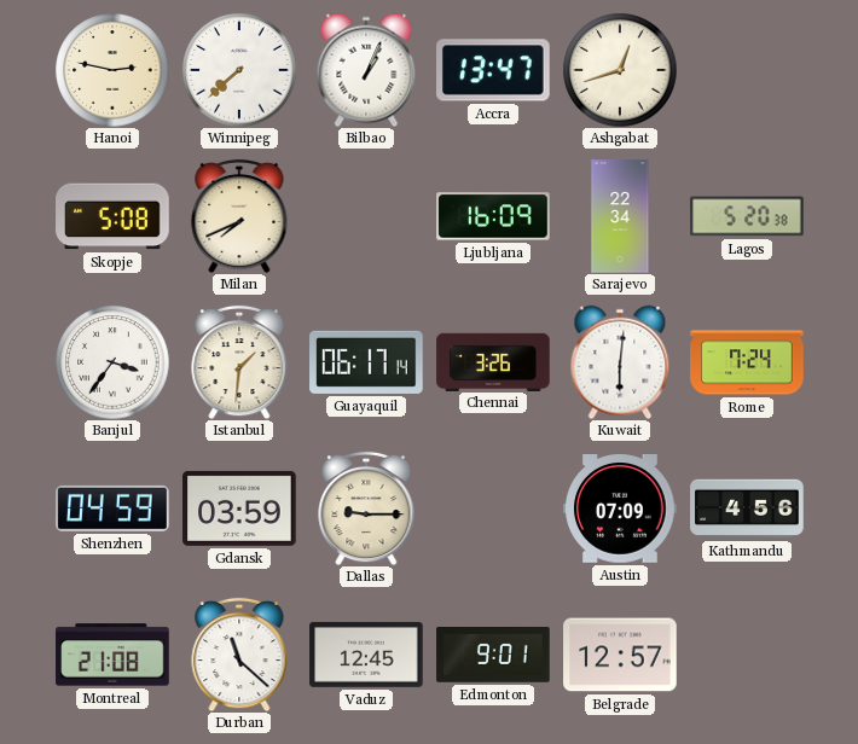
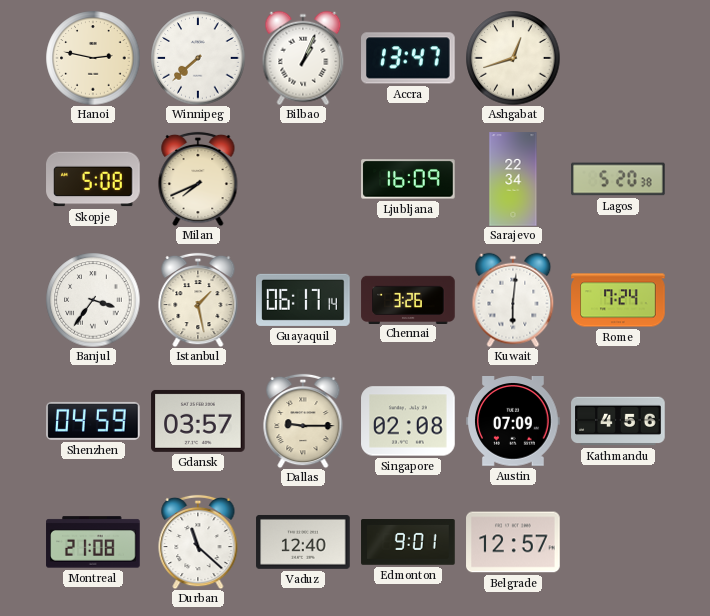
Istanbul: 1:31 -> 1:28
Gdansk: 03:59 -> 03:57
Singapore: none -> 02:08
Vaduz: 12:45 -> 12:40
